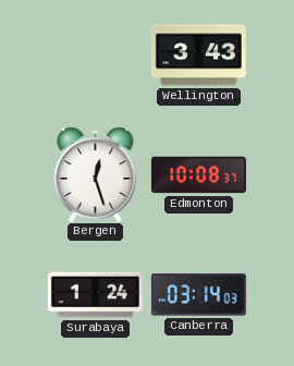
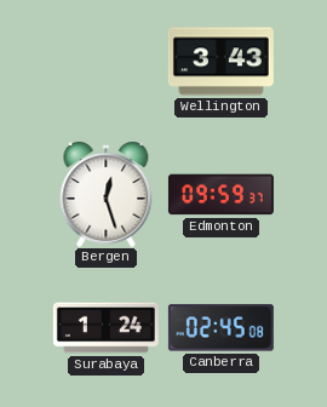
Edmonton: 10:08 -> 09:59
Canberra: 03:14 -> 02:45
